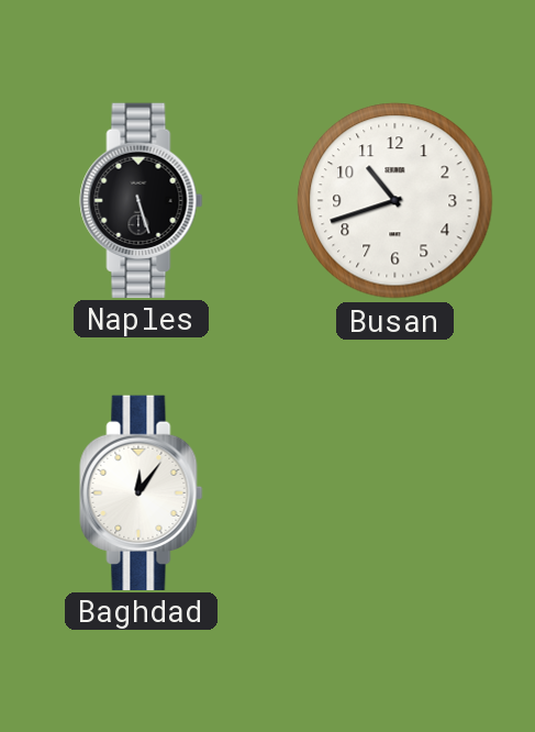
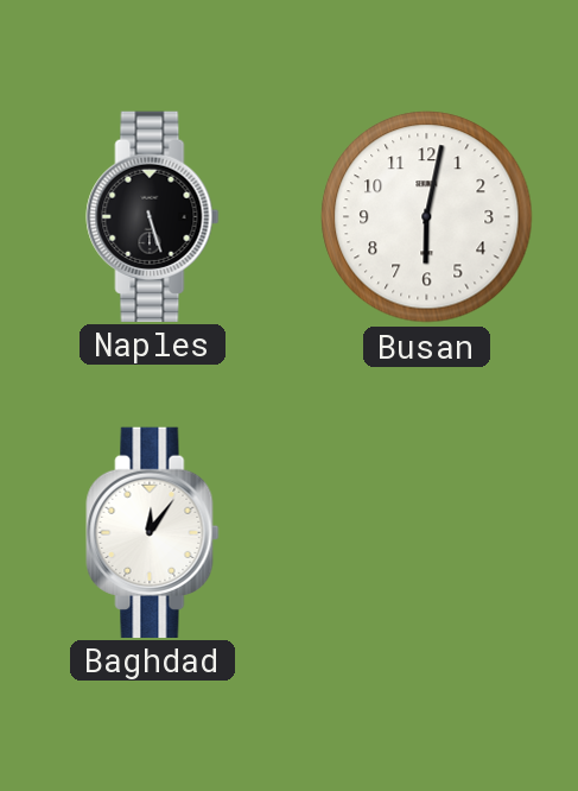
Busan: 10:42 -> 6:02
